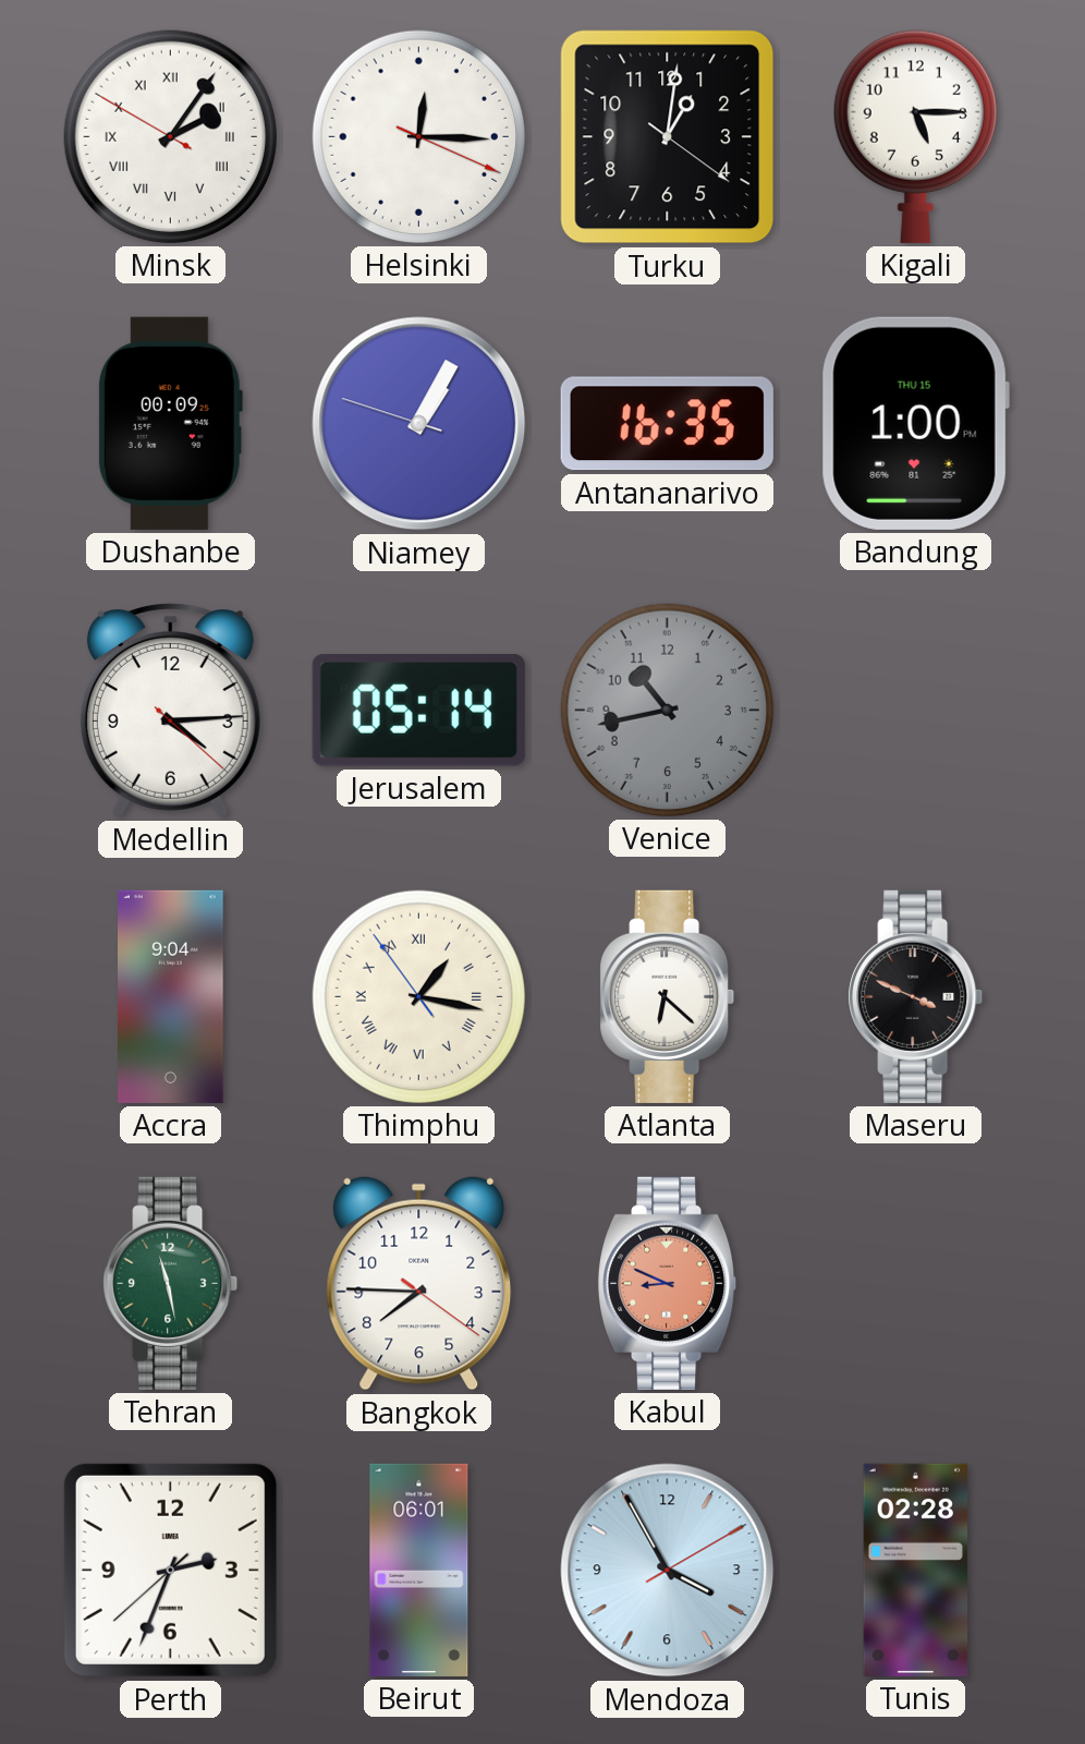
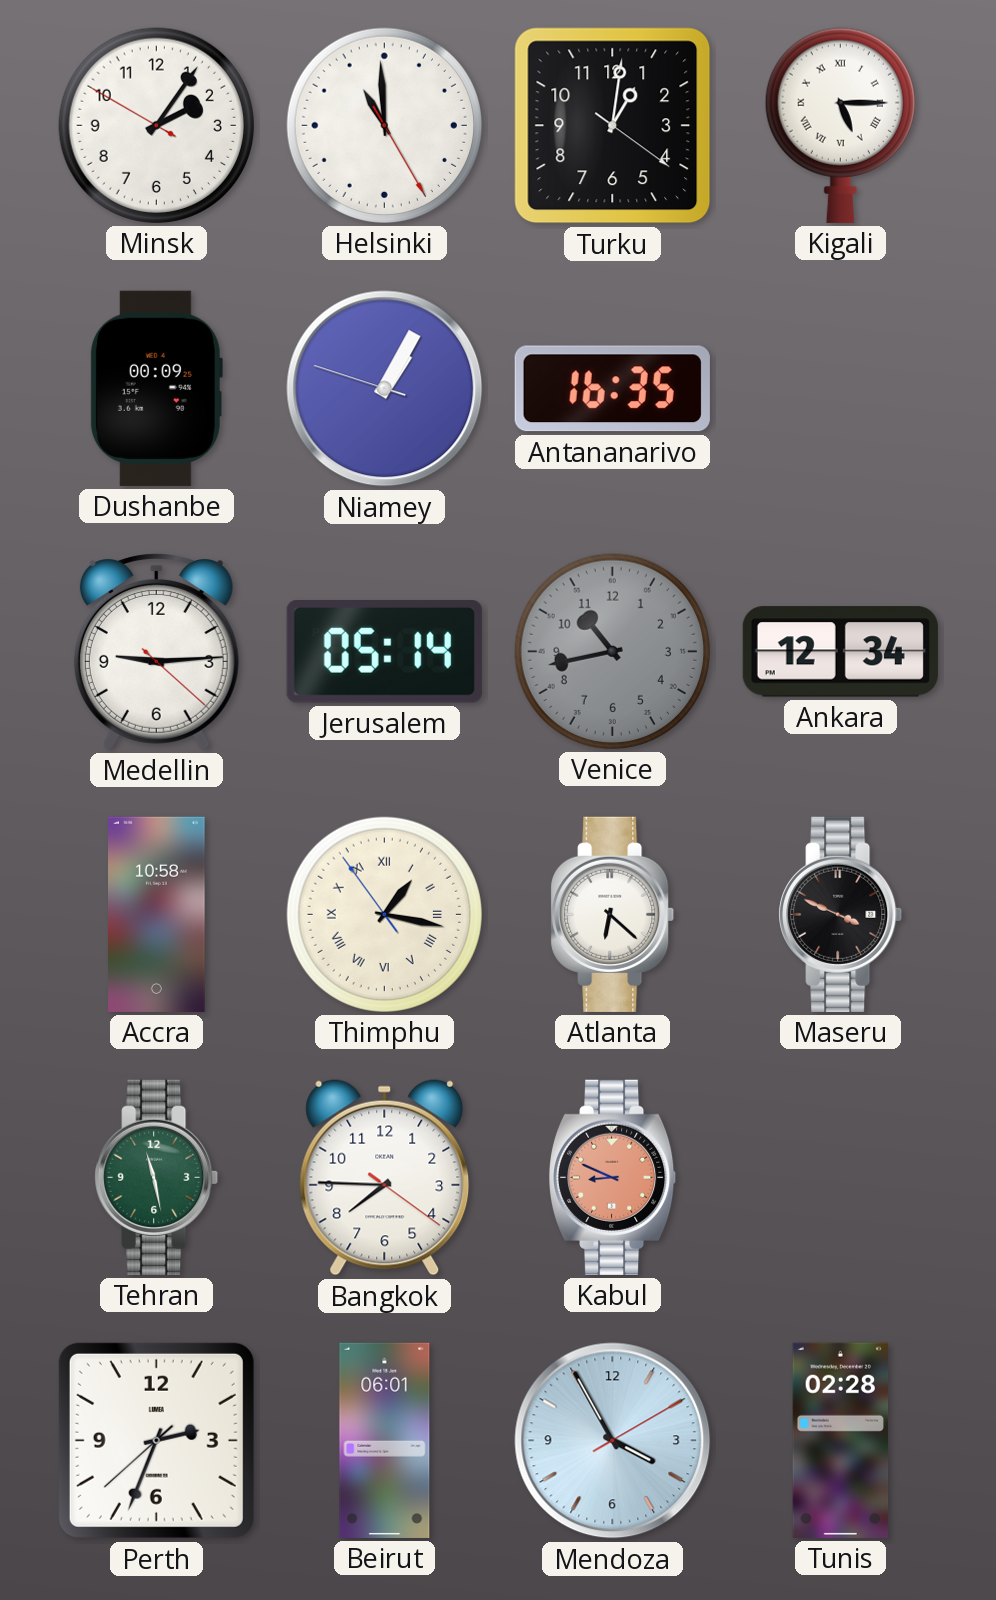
Minsk numerals: Roman -> Arabic
Helsinki: 12:15 -> 10:59
Kigali numerals: Arabic -> Roman
Bandung: 1:00 -> none
Medellin: 4:14 -> 9:14
Ankara: none -> 12:34
Accra: 9:04 -> 10:58
